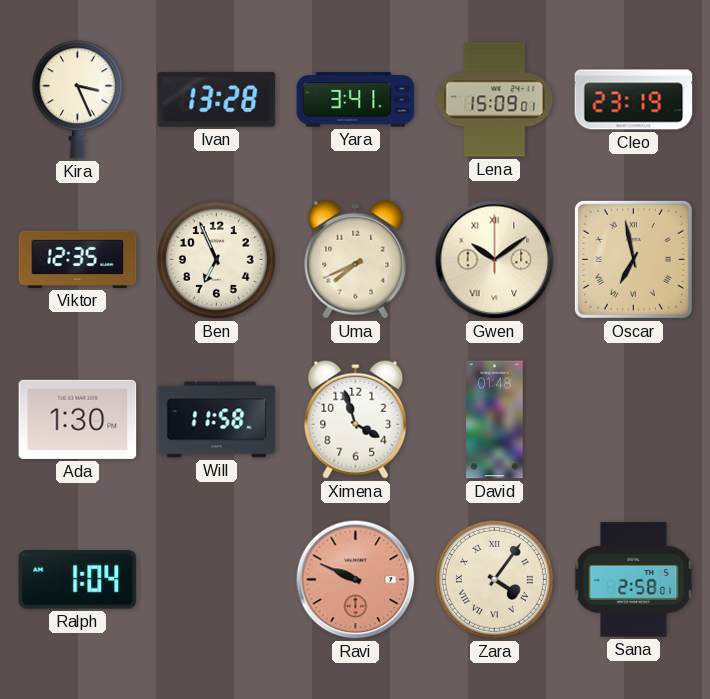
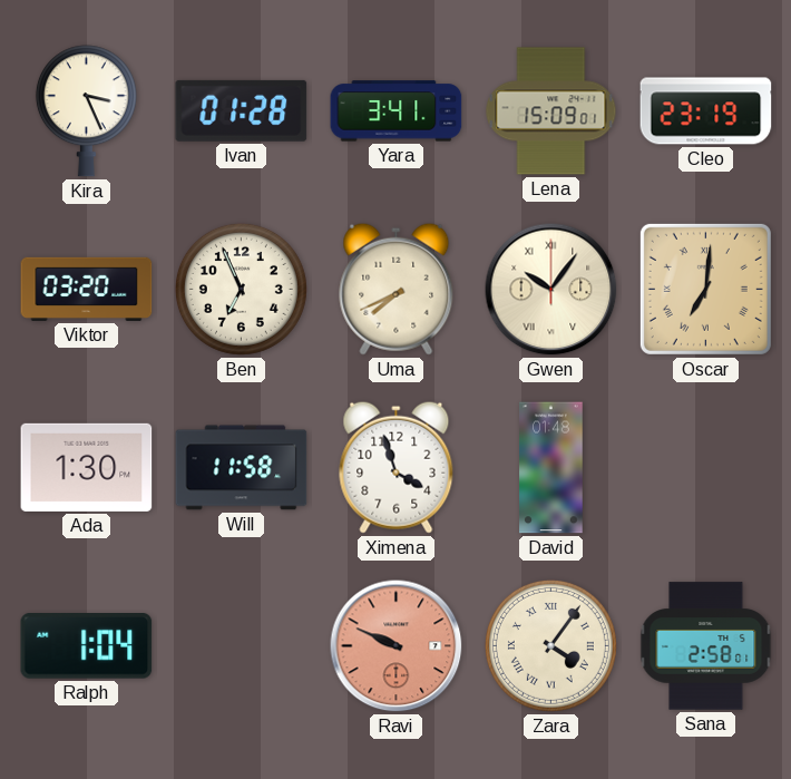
Ivan: 13:28 -> 01:28
Viktor: 12:35 -> 03:20
Gwen: 10:09 -> 10:06
Oscar: 6:58 -> 7:01
